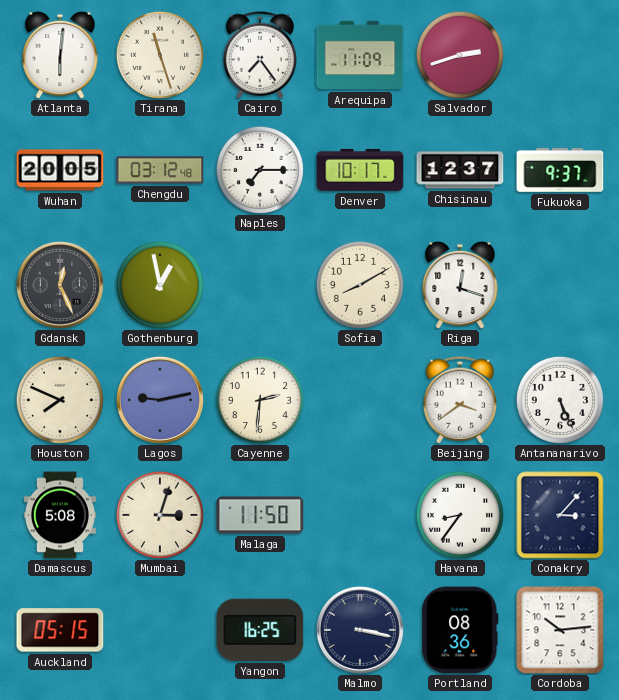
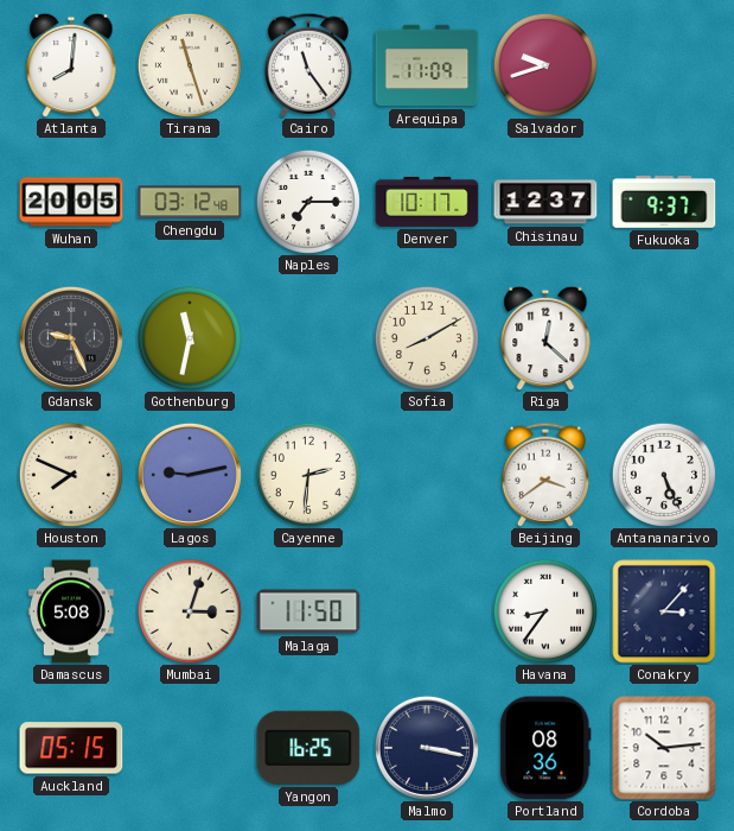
Atlanta: 6:01 -> 8:01
Cairo: 7:24 -> 11:24
Salvador: 2:42 -> 9:42
Gdansk: 12:26 -> 9:26
Gothenburg: 12:58 -> 11:32
Riga: 12:18 -> 12:22
